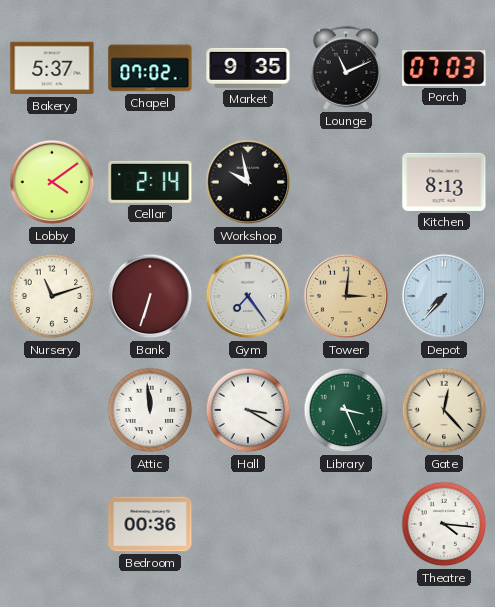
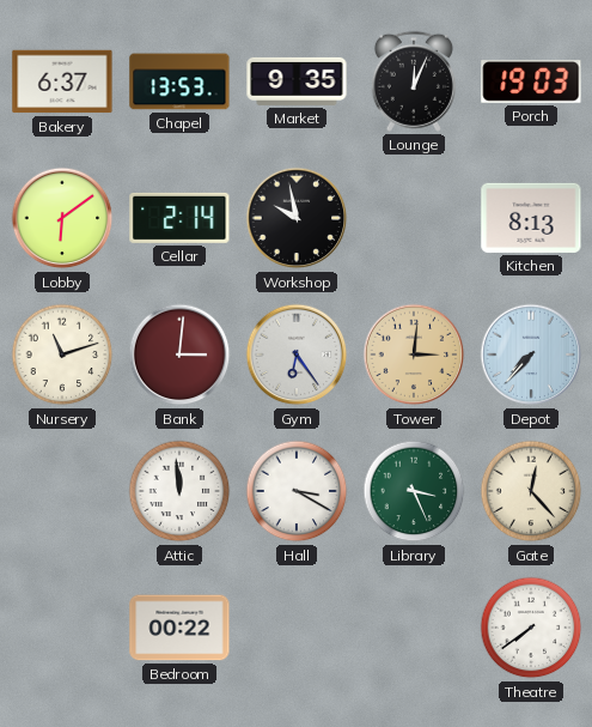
Bakery: 5:37 -> 6:37
Chapel: 07:02 -> 13:53
Lounge: 11:11 -> 12:04
Porch: 07:03 -> 19:03
Lobby: 4:09 -> 6:09
Bank: 6:33 -> 3:01
Gym: 7:24 -> 6:24
Bedroom: 00:36 -> 00:22
Theatre: 4:16 -> 7:39
